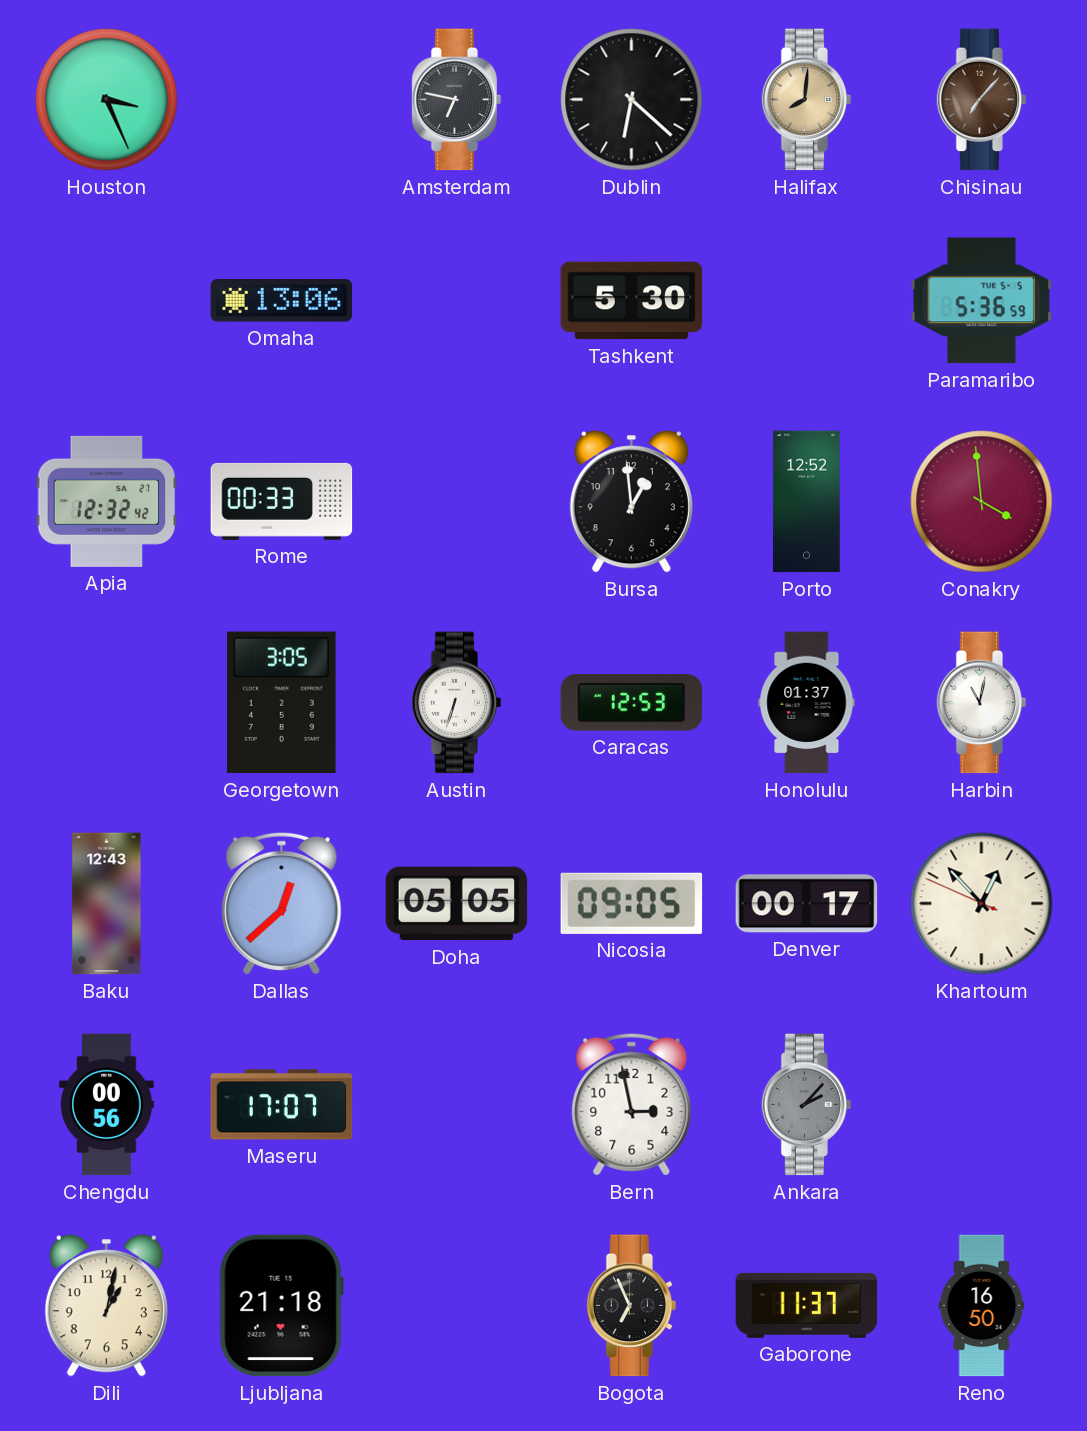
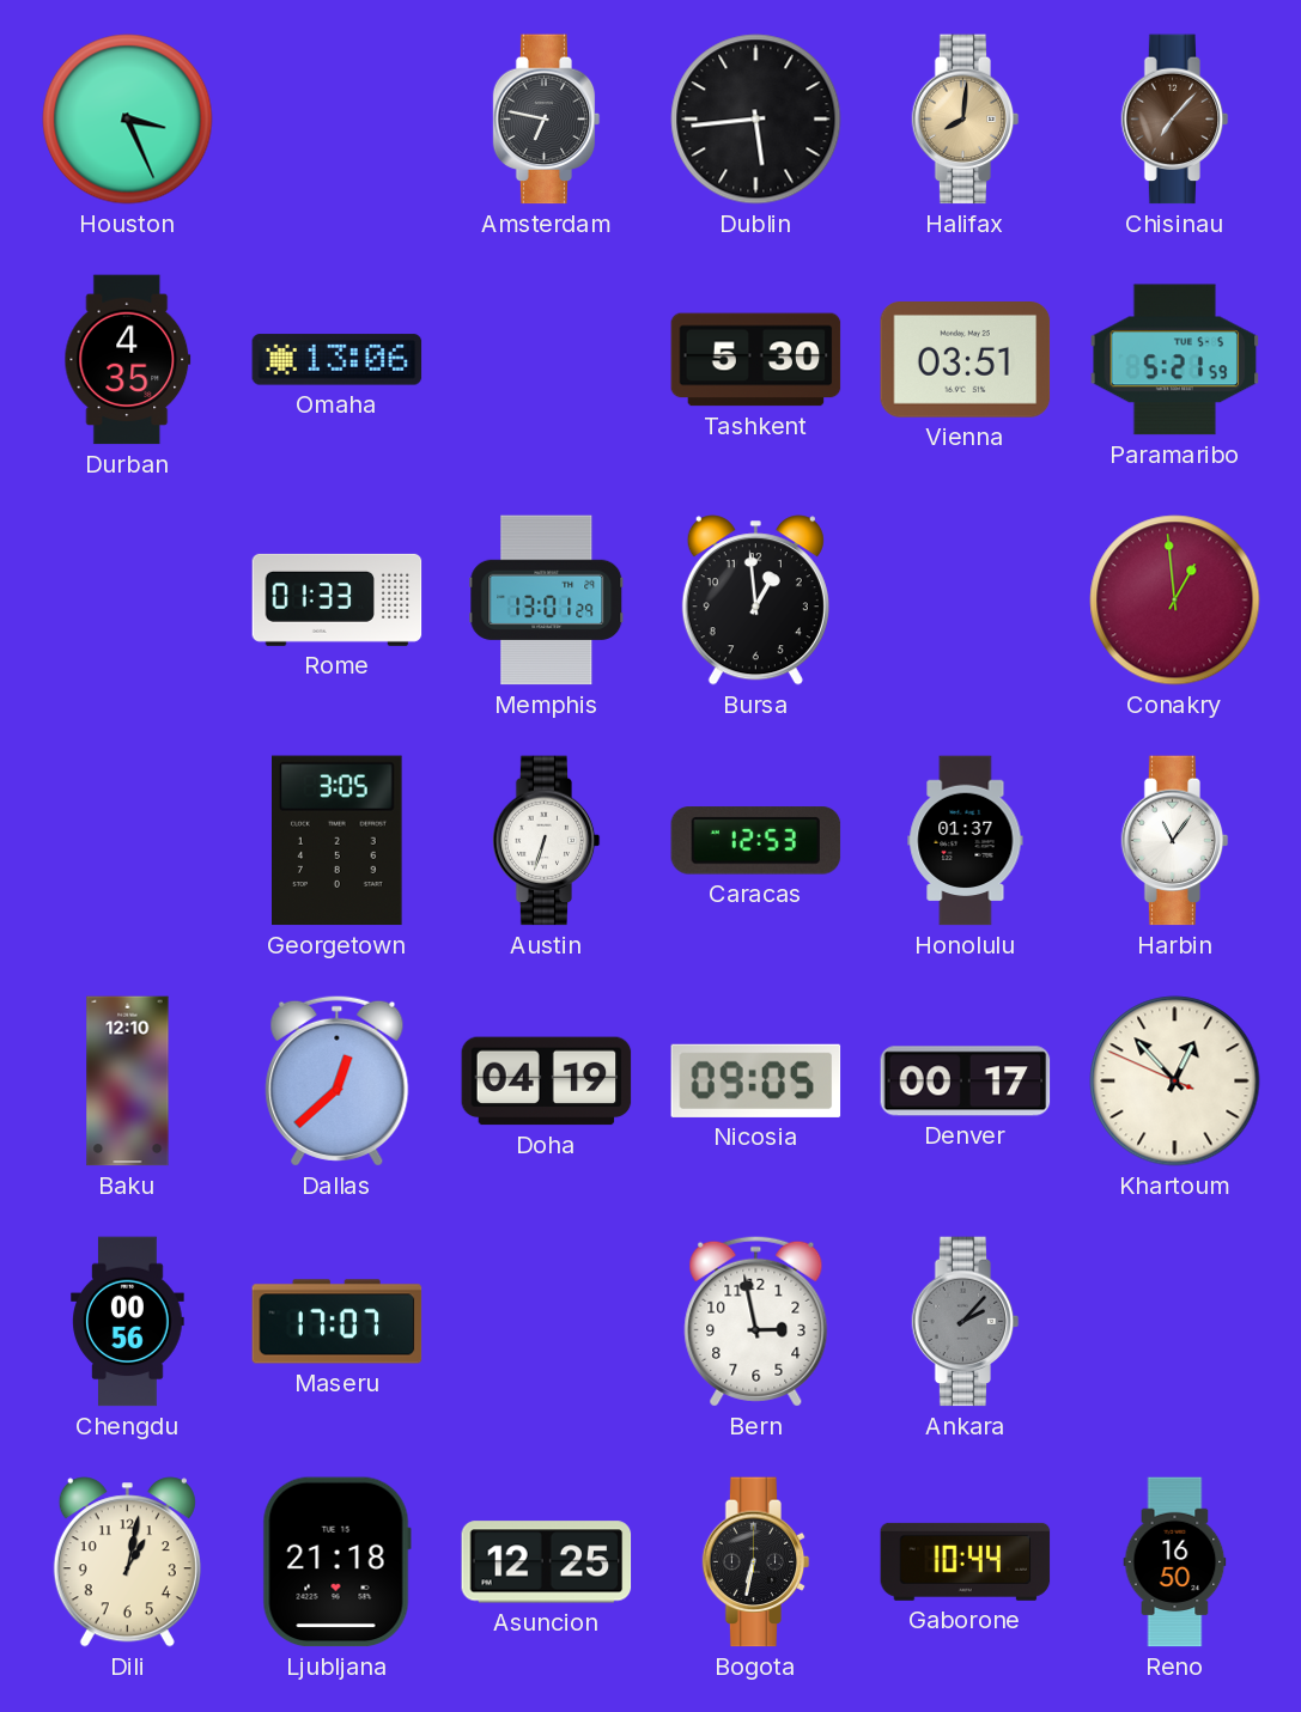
Dublin: 6:22 -> 5:44
Durban: none -> 4:35
Vienna: none -> 03:51
Paramaribo: 5:36 -> 5:21
Apia: 12:32 -> none
Rome: 00:33 -> 01:33
Memphis: none -> 13:01
Porto: 12:52 -> none
Conakry: 3:59 -> 12:59
Harbin: 11:02 -> 11:06
Baku: 12:43 -> 12:10
Doha: 05:05 -> 04:19
Asuncion: none -> 12:25
Bogota: 6:56 -> 6:32
Gaborone: 11:37 -> 10:44
